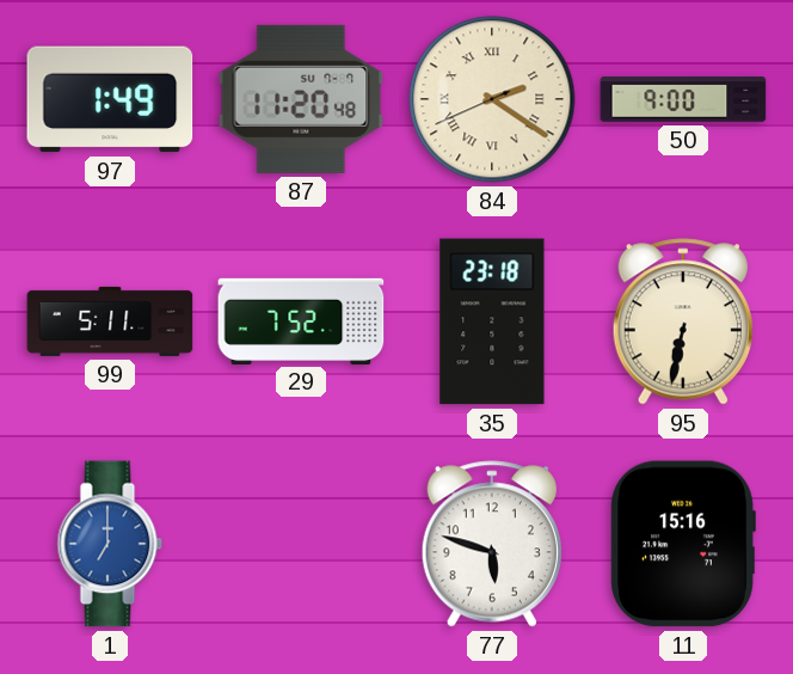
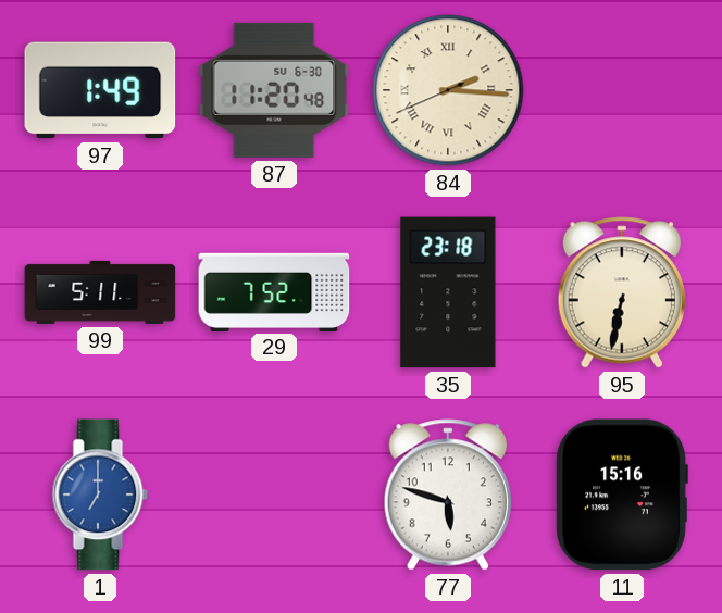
87 date: SU 7-7 -> SU 6-30
84: 2:20 -> 2:15
50: 9:00 -> none
